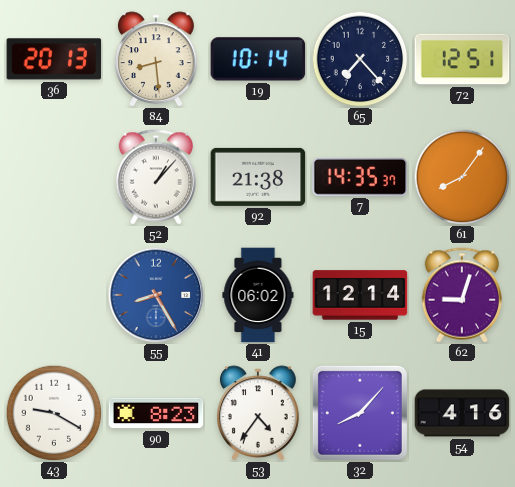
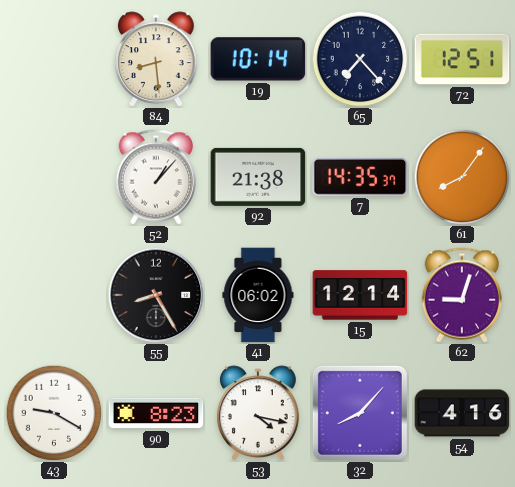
36: 20:13 -> none
55 dial: blue -> black
53: 4:36 -> 4:17
